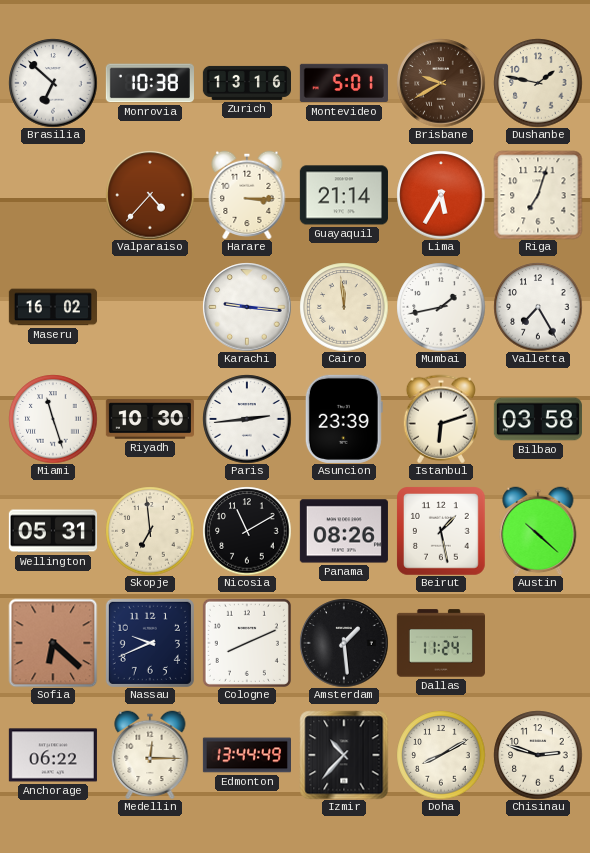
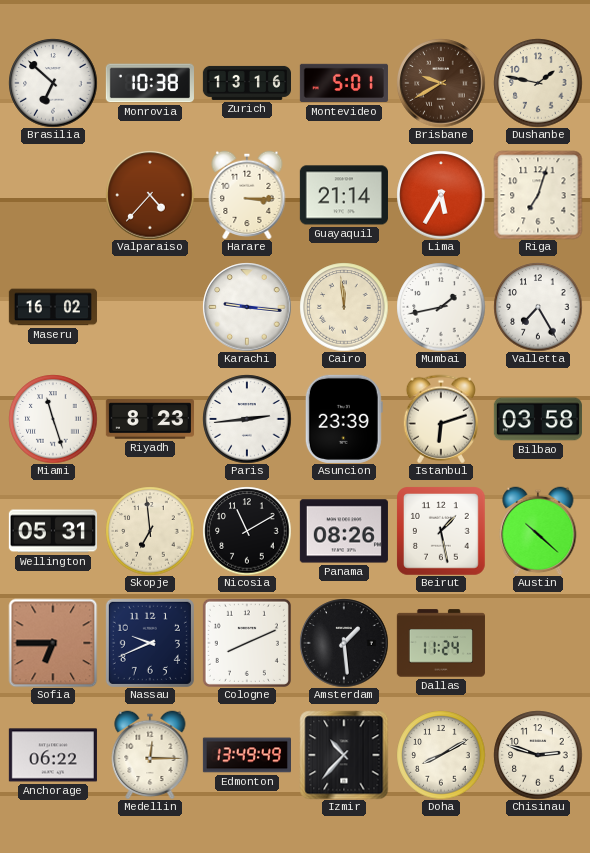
Riyadh: 10:30 -> 8:23
Sofia: 6:22 -> 6:45
Edmonton: 13:44 -> 13:49
